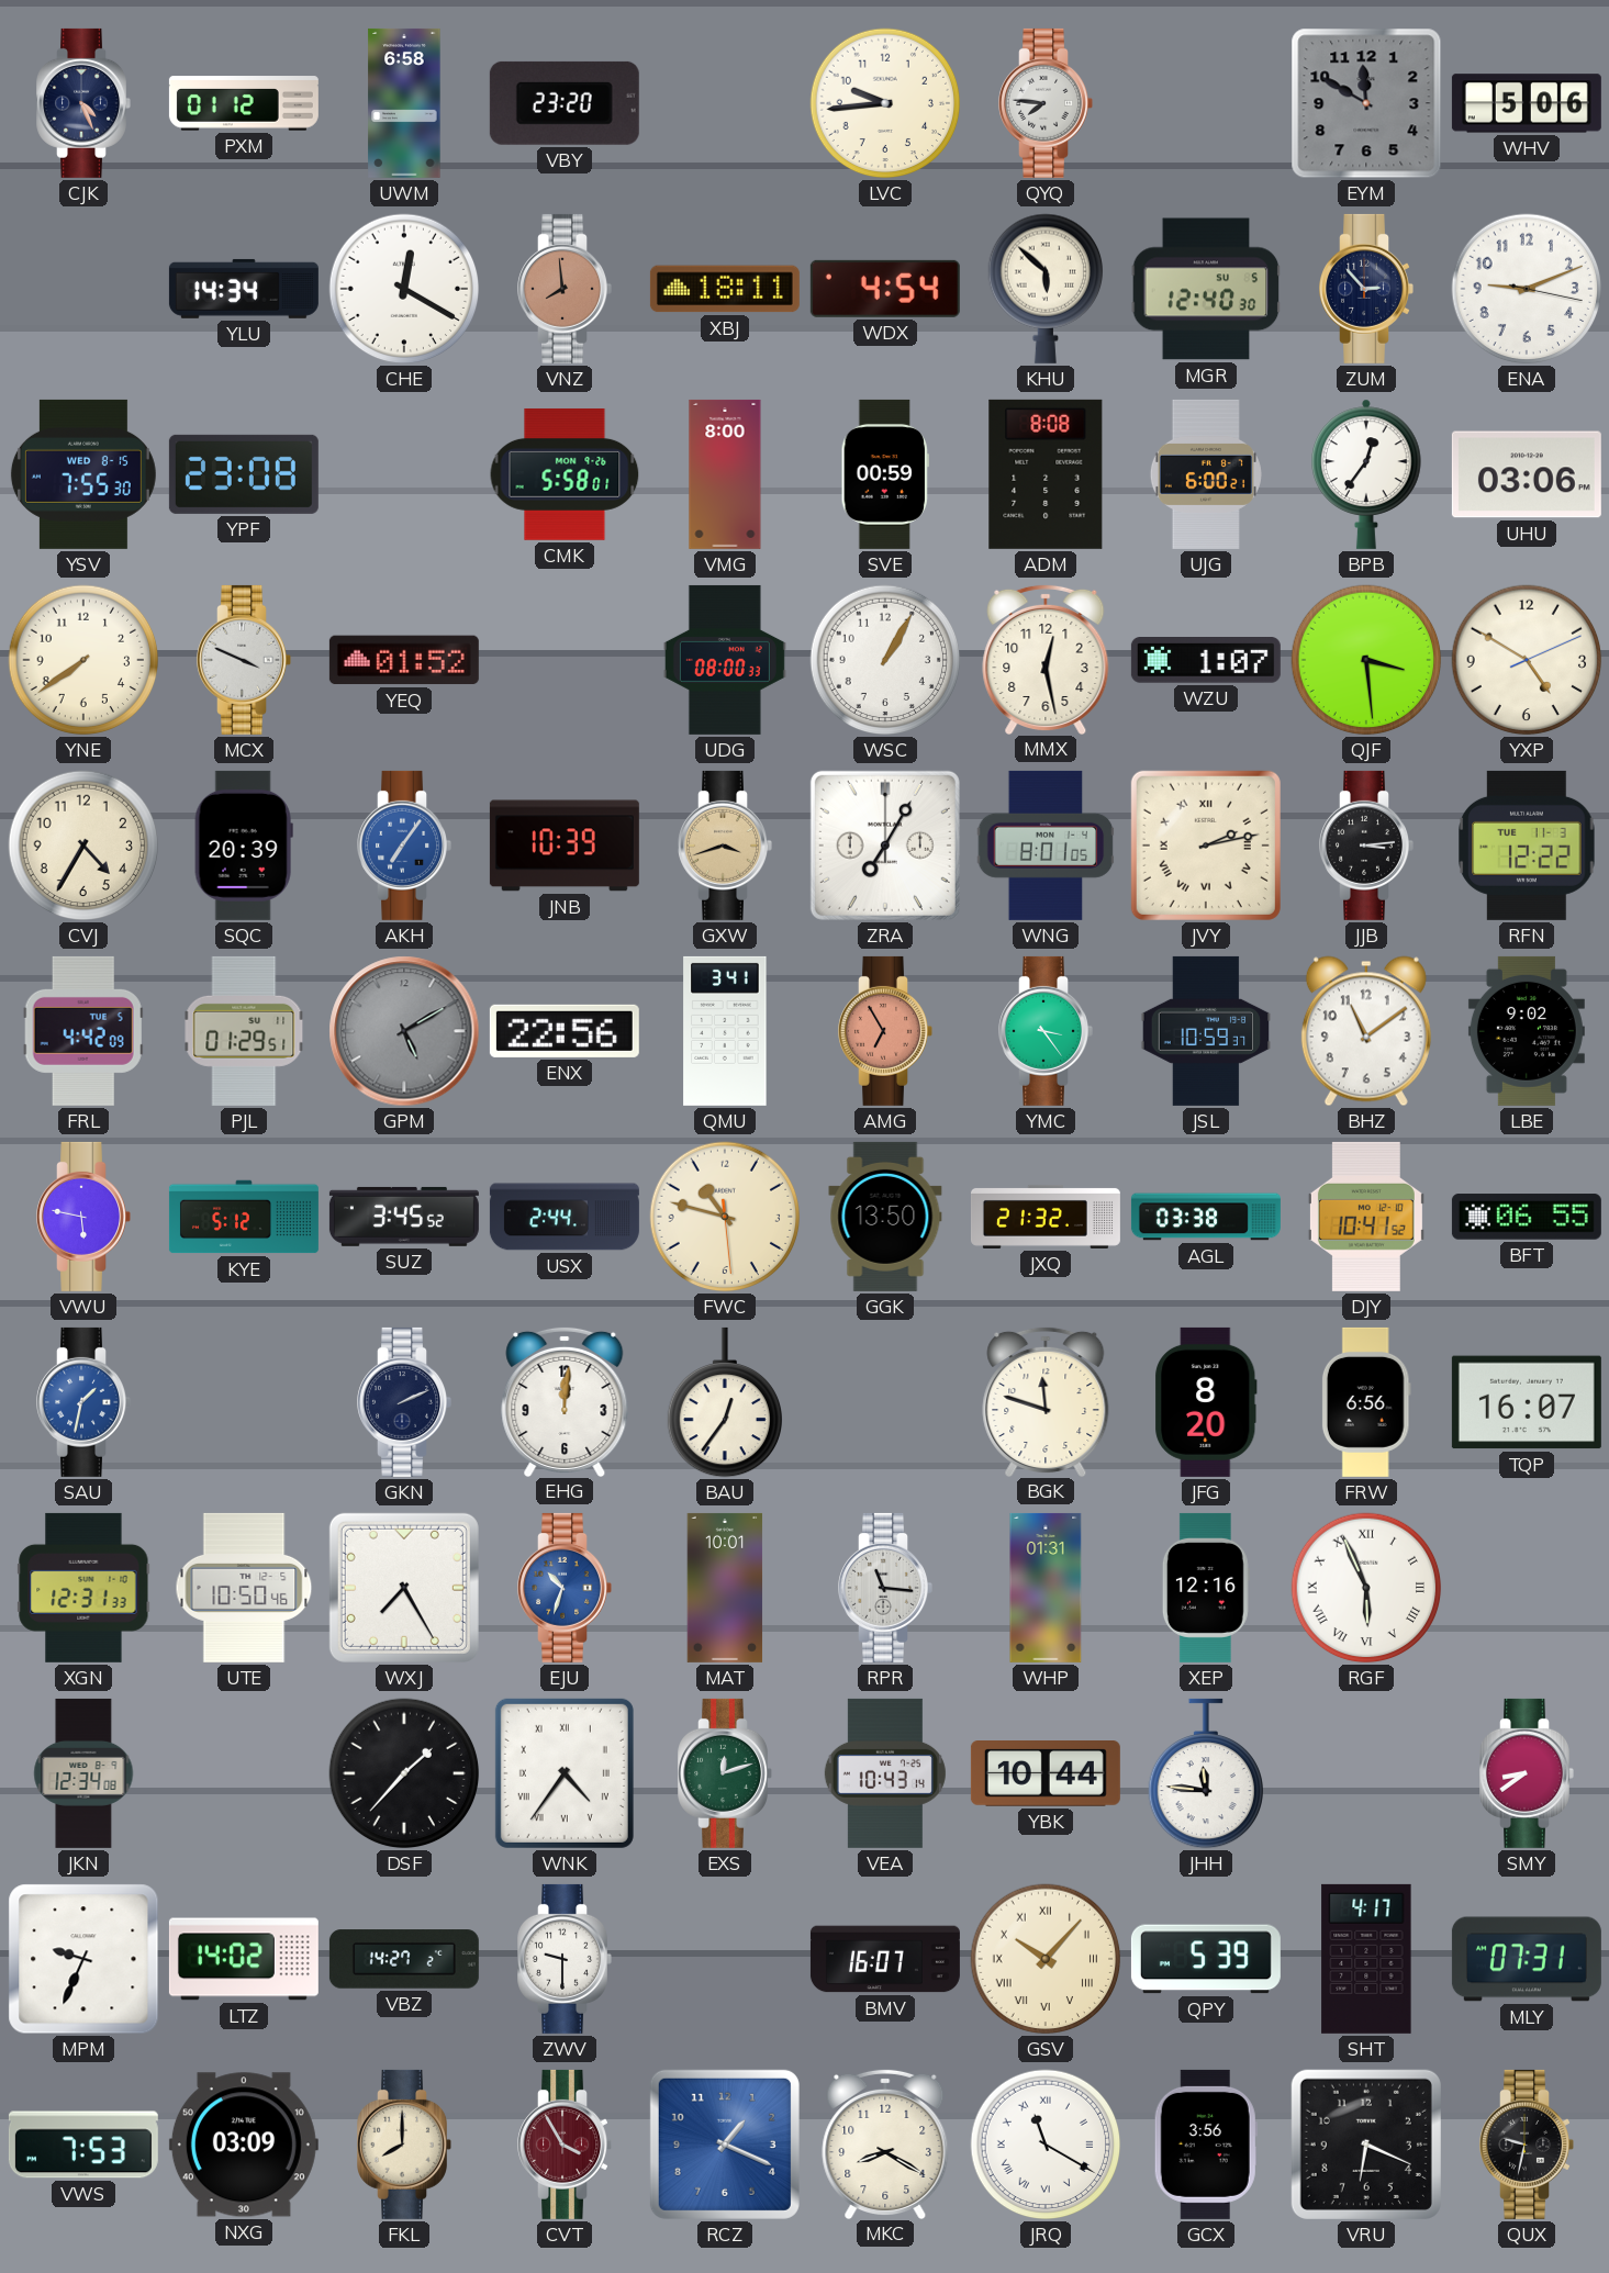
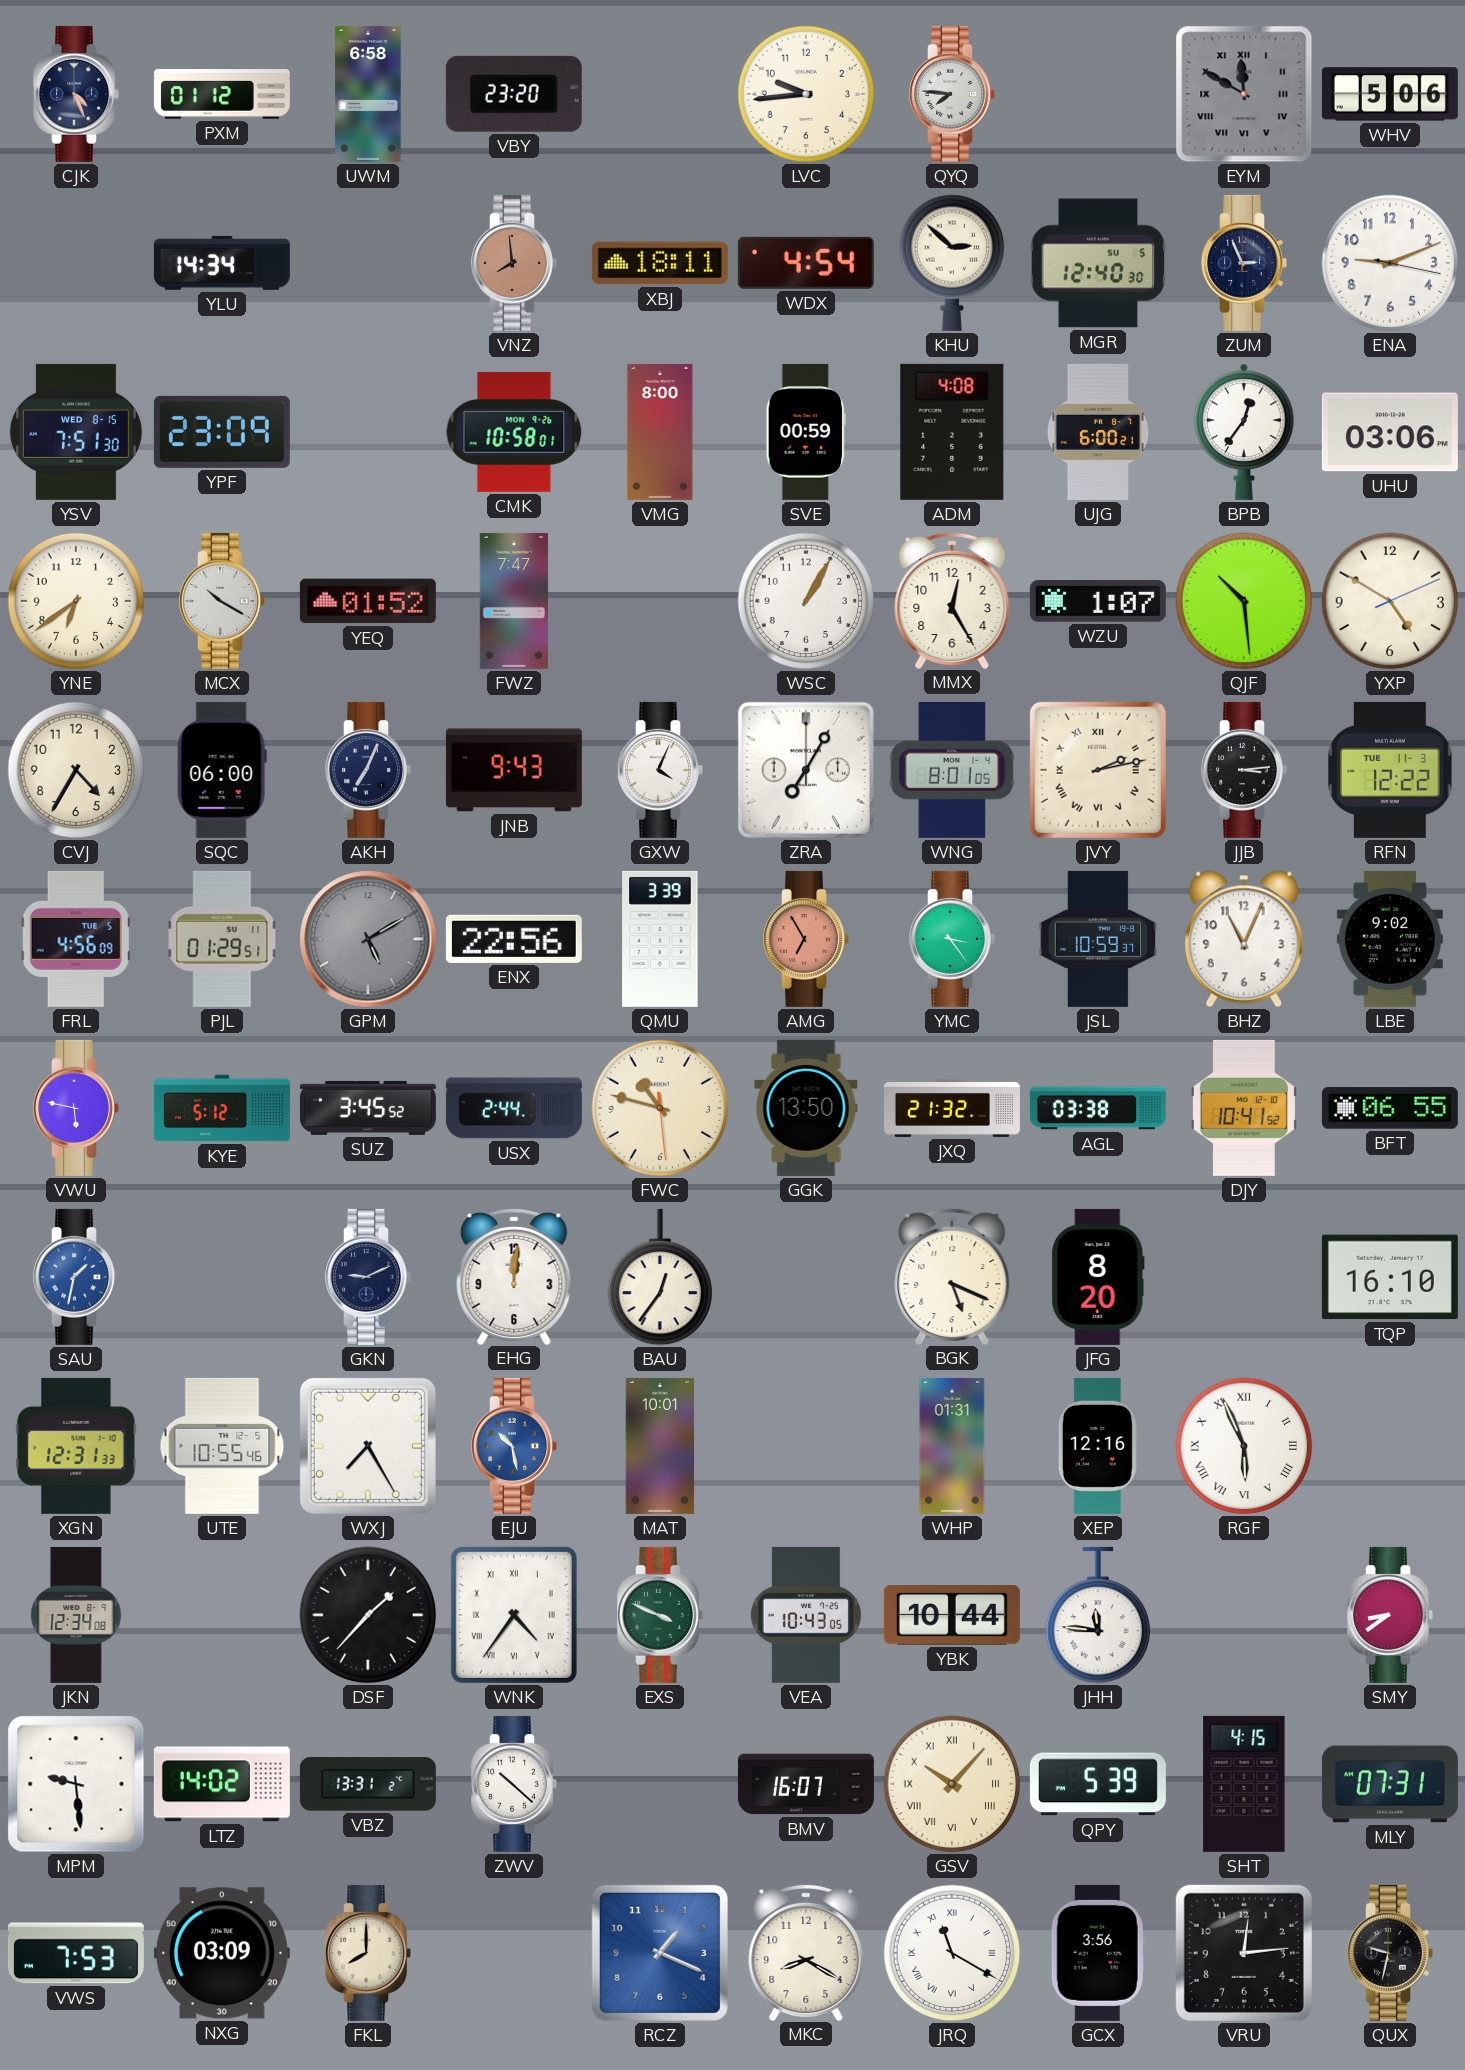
EYM numerals: Arabic -> Roman
CHE: 12:20 -> none
KHU: 5:52 -> 2:52
ZUM: 2:53 -> 2:56
YSV: 7:55 -> 7:51
YPF: 23:08 -> 23:09
CMK: 5:58 -> 10:58
ADM: 8:08 -> 4:08
YNE: 7:39 -> 6:39
MCX: 3:49 -> 10:20
FWZ: none -> 7:47
UDG: 08:00 -> none
MMX: 12:28 -> 12:25
QJF: 3:29 -> 10:29
SQC: 20:39 -> 06:00
AKH: 7:06 -> 7:04
AKH dial: blue -> navy
JNB: 10:39 -> 9:43
GXW: 3:42 -> 4:04
GXW dial: champagne -> white
FRL: 4:42 -> 4:56
QMU: 3:41 -> 3:39
BHZ: 11:09 -> 11:04
GKN: 2:11 -> 9:11
BGK: 11:48 -> 5:19
FRW: 6:56 -> none
TQP: 16:07 -> 16:10
UTE: 10:50 -> 10:55
EJU: 10:33 -> 10:28
RPR: 11:16 -> none
EXS: 12:12 -> 3:49
VEA: 10:43:14 -> 10:43:05
MPM: 9:34 -> 9:29
VBZ: 14:27 -> 13:31
ZWV: 9:30 -> 10:22
SHT: 4:17 -> 4:15
CVT: 3:55 -> none
VRU: 6:19 -> 12:14
